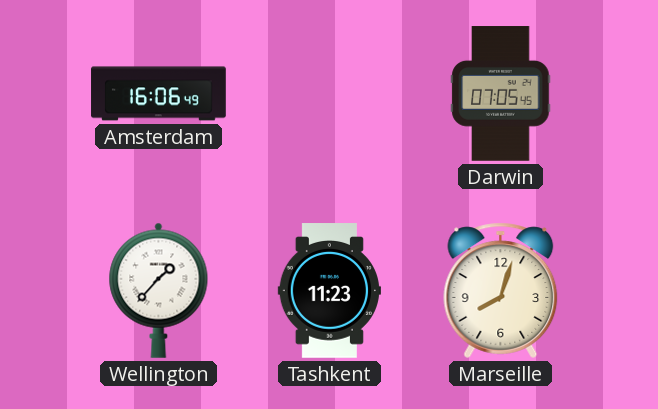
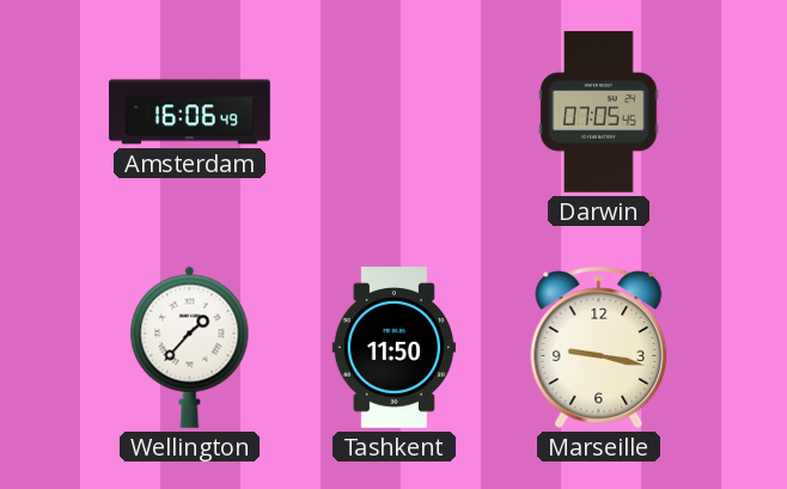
Tashkent: 11:23 -> 11:50
Marseille: 8:03 -> 9:17
